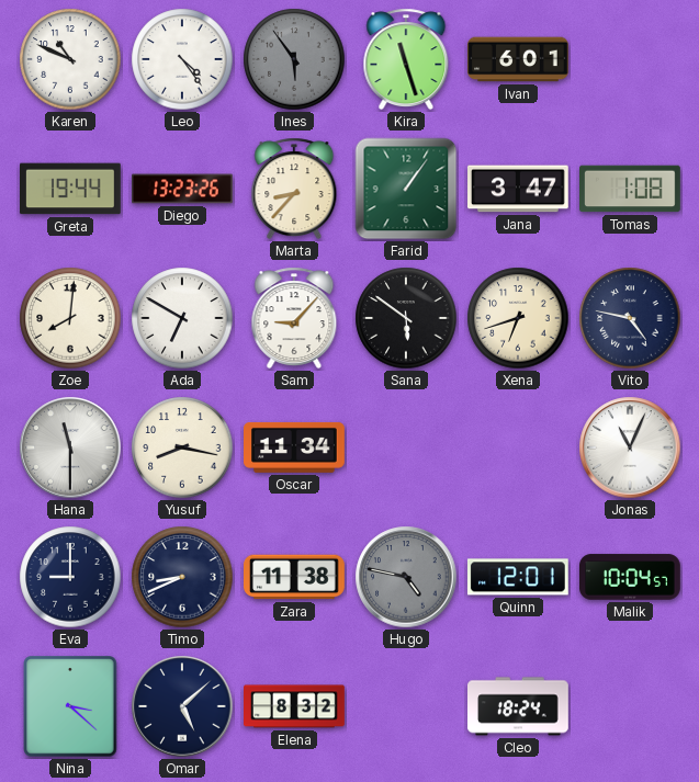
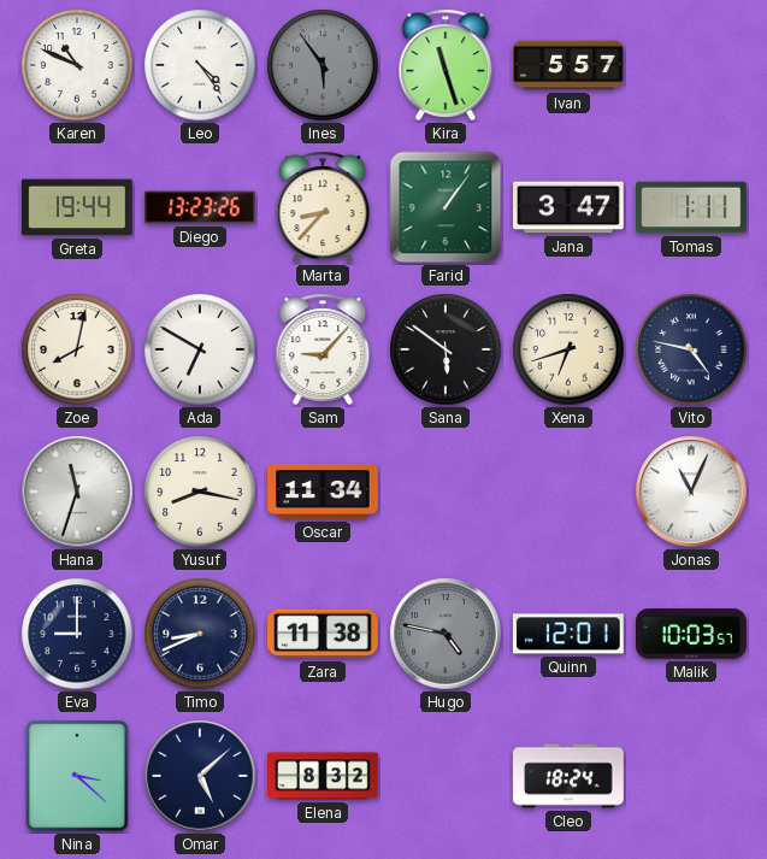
Ivan: 6:01 -> 5:57
Tomas: 1:08 -> 1:11
Zoe: 8:01 -> 8:02
Hana: 11:30 -> 11:33
Malik: 10:04 -> 10:03
